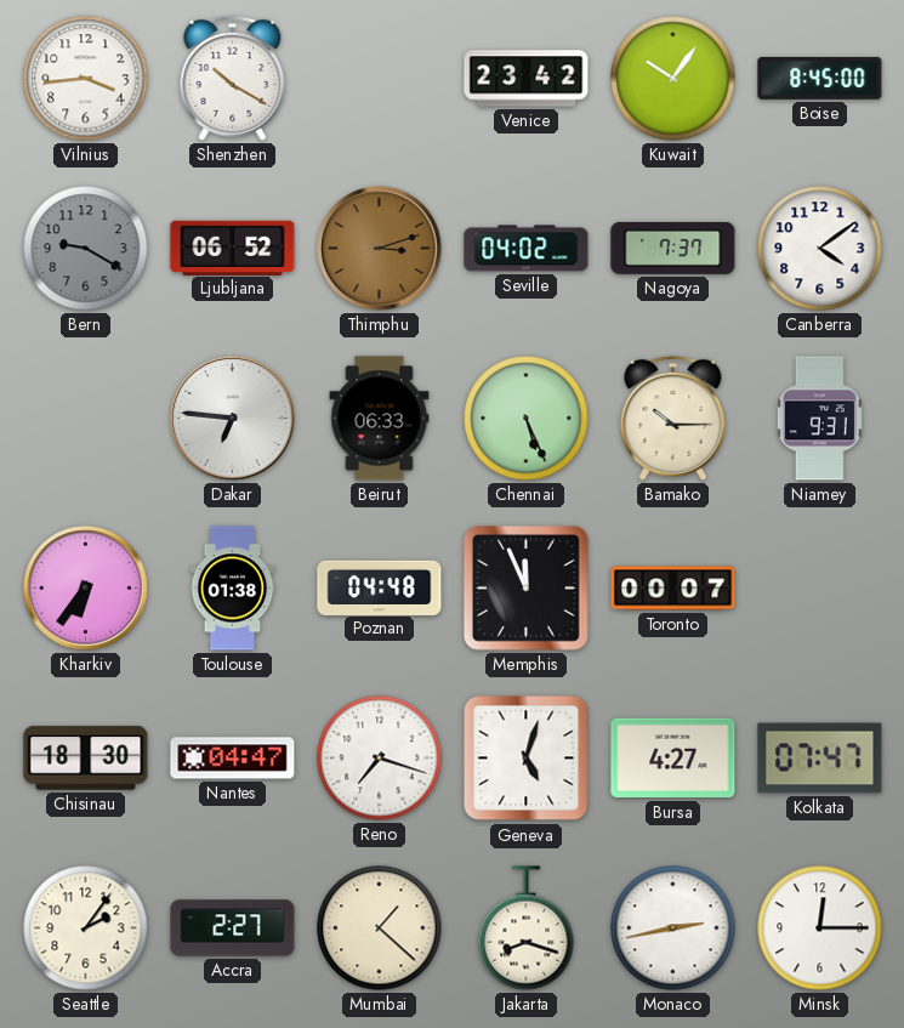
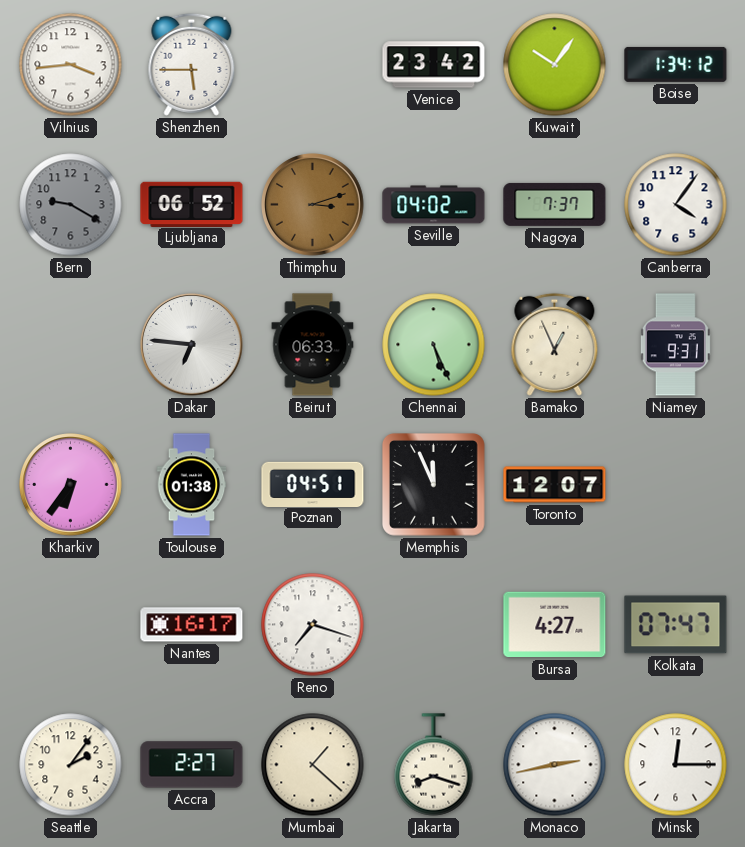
Shenzhen: 10:20 -> 5:45
Boise: 8:45 -> 1:34
Canberra: 4:09 -> 4:06
Bamako: 10:15 -> 12:56
Poznan: 04:48 -> 04:51
Toronto: 00:07 -> 12:07
Chisinau: 18:30 -> none
Nantes: 04:47 -> 16:17
Geneva: 5:03 -> none
